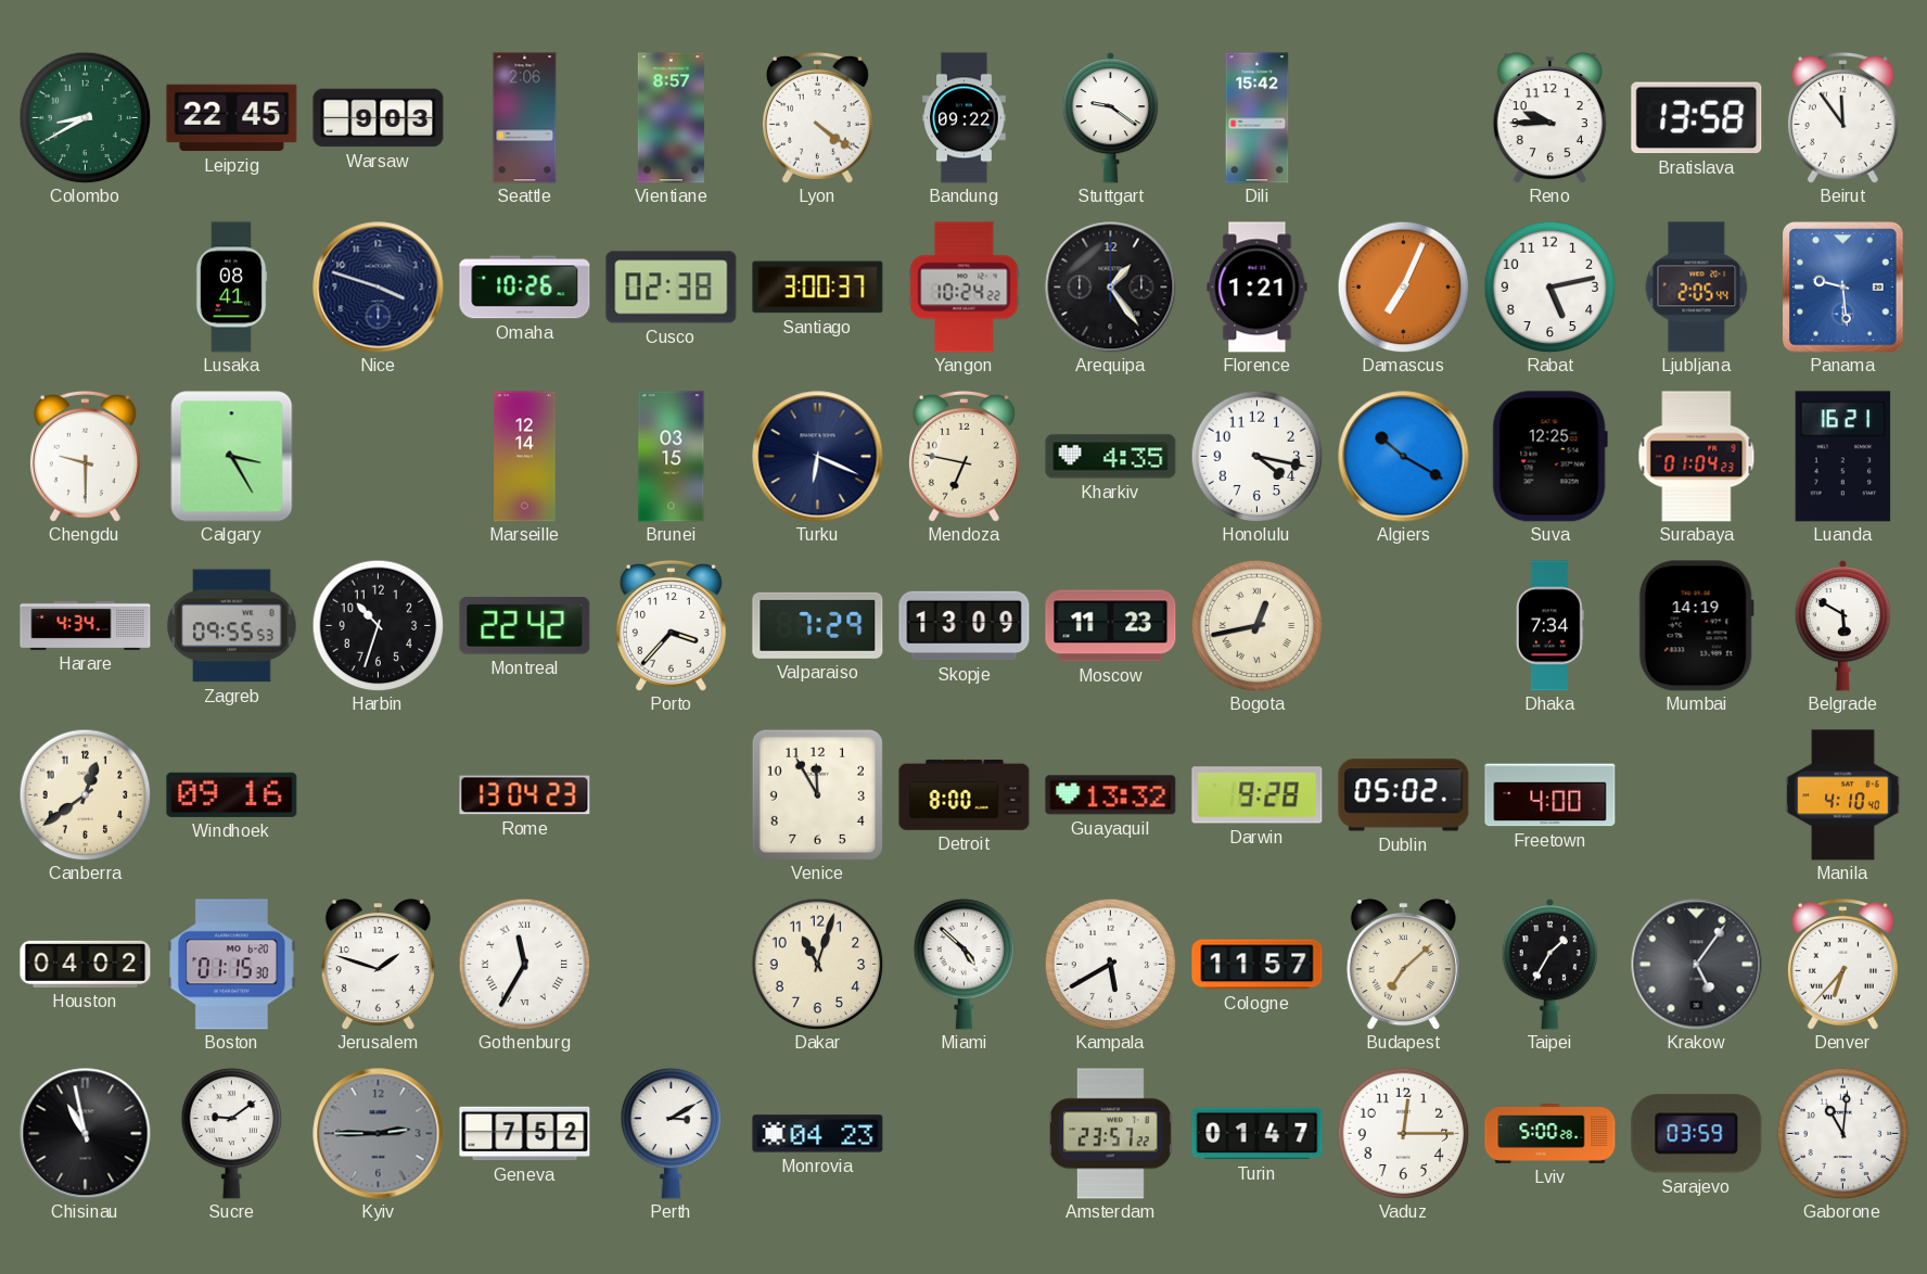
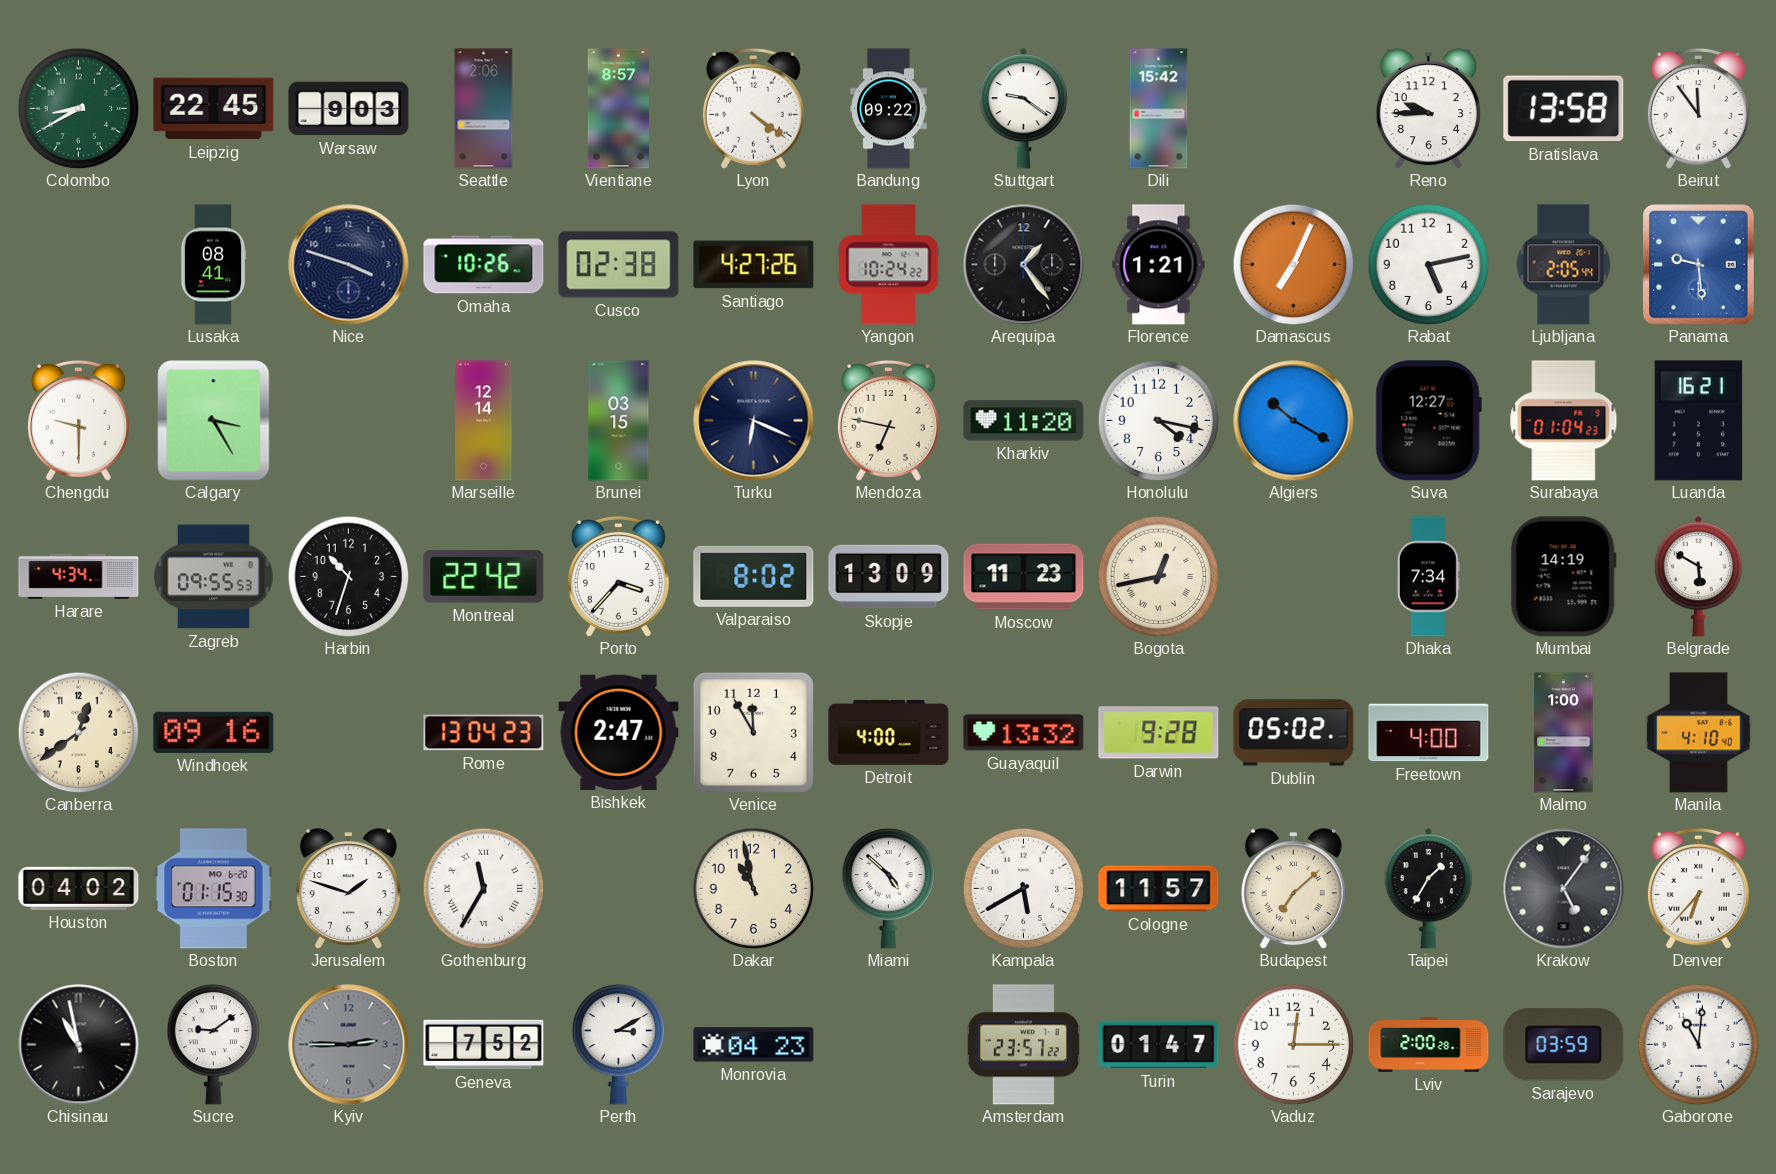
Santiago: 3:00 -> 4:27
Kharkiv: 4:35 -> 11:20
Suva: 12:25 -> 12:27
Valparaiso: 7:29 -> 8:02
Bishkek: none -> 2:47
Detroit: 8:00 -> 4:00
Malmo: none -> 1:00
Dakar: 11:03 -> 10:58
Lviv: 5:00 -> 2:00
